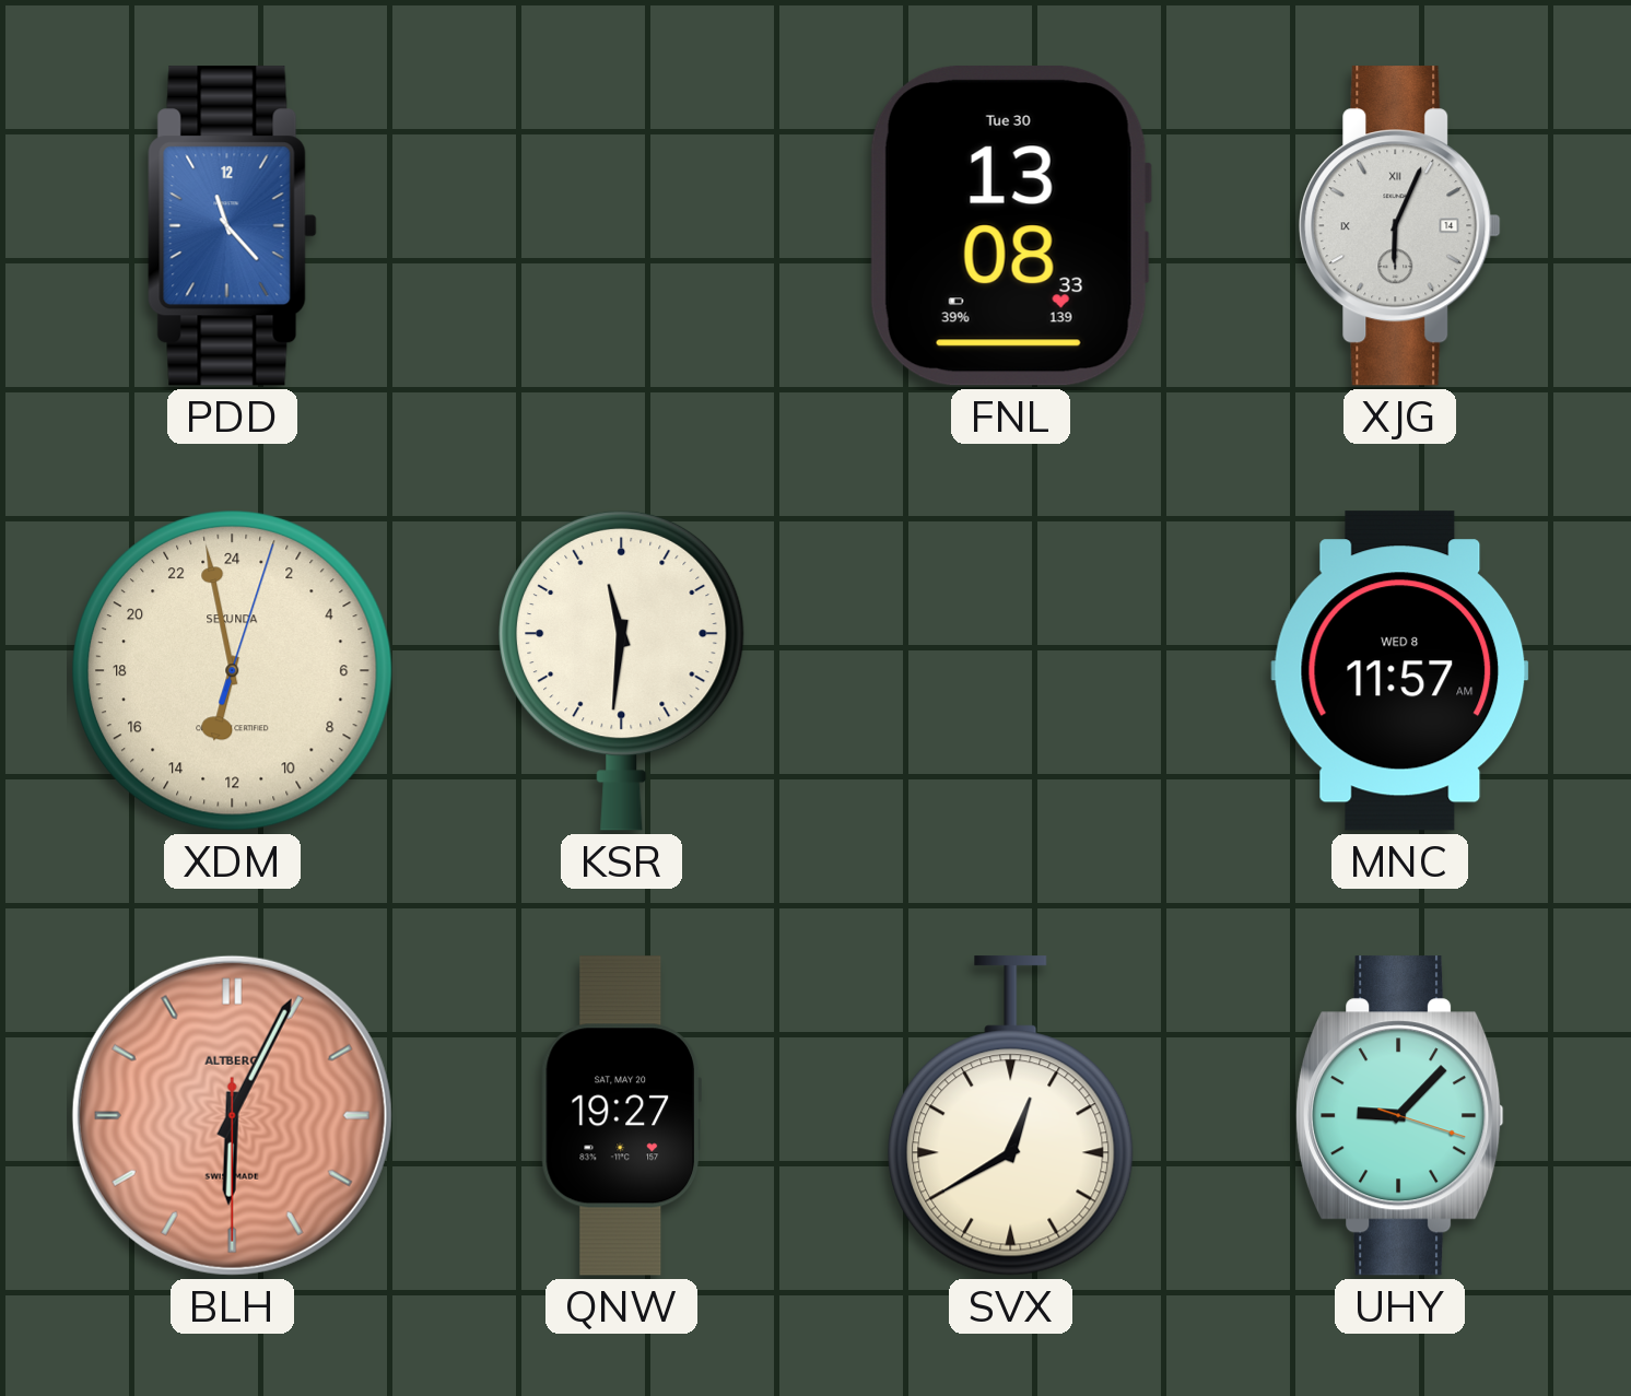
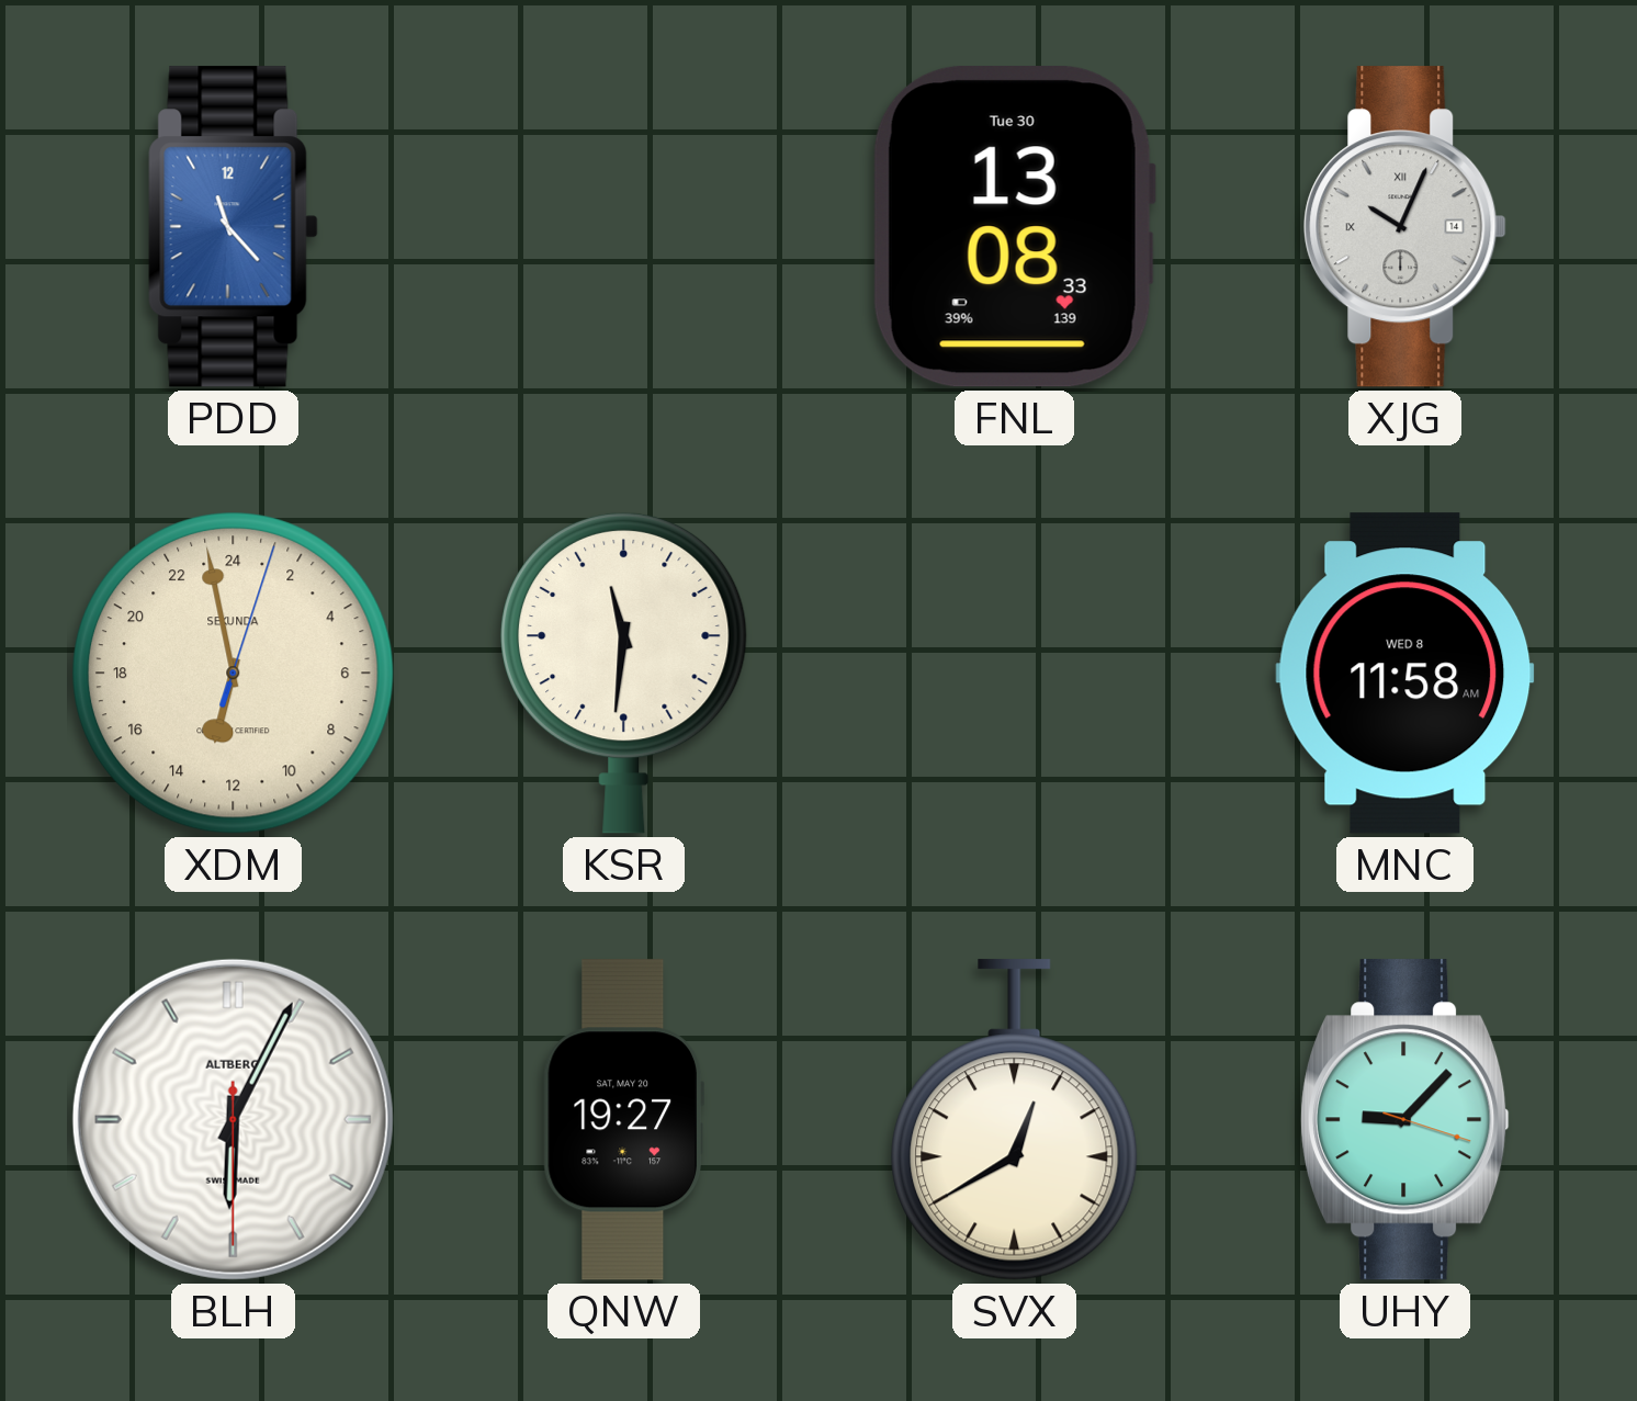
XJG: 6:04 -> 10:04
MNC: 11:57 -> 11:58
BLH dial: salmon -> white
